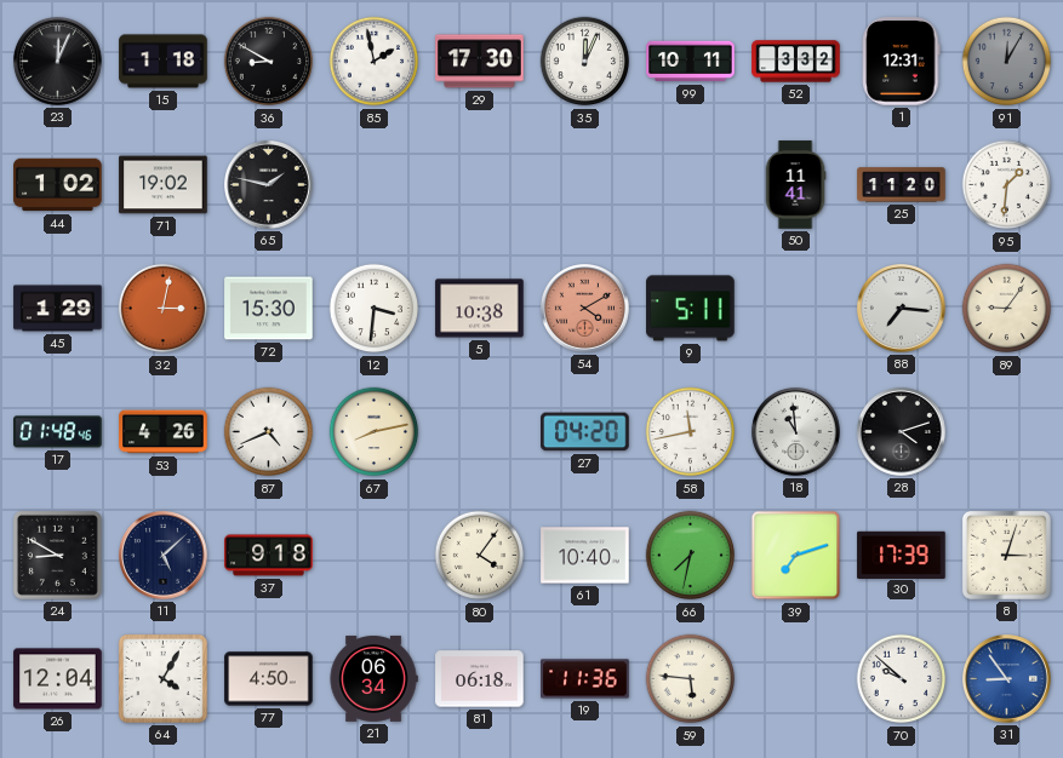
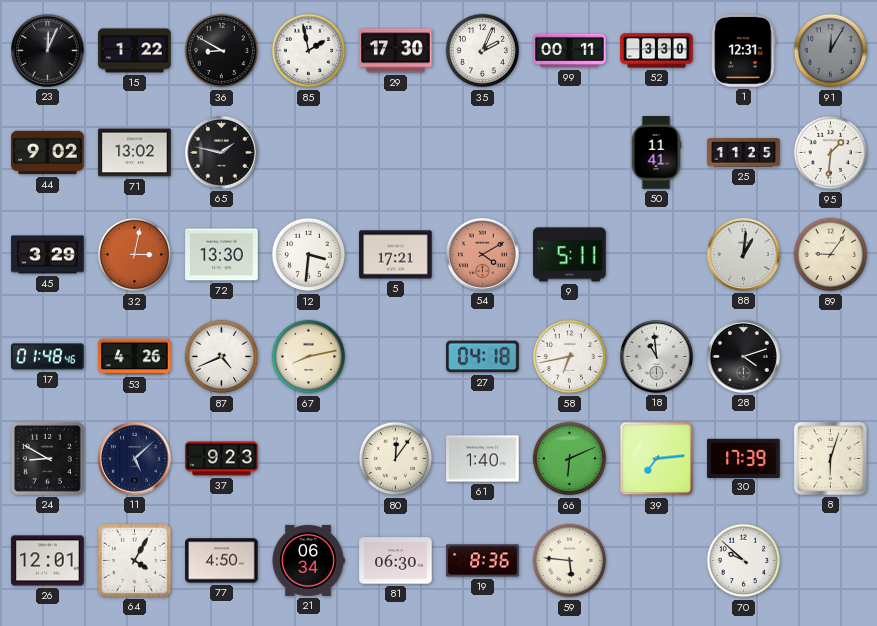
15: 1:18 -> 1:22
35: 12:04 -> 2:04
99: 10:11 -> 00:11
52: 3:32 -> 3:30
44: 1:02 -> 9:02
71: 19:02 -> 13:02
25: 11:20 -> 11:25
45: 1:29 -> 3:29
72: 15:30 -> 13:30
5: 10:38 -> 17:21
88: 7:16 -> 1:01
27: 04:20 -> 04:18
58: 11:43 -> 6:43
37: 9:18 -> 9:23
80: 4:06 -> 12:06
61: 10:40 -> 1:40
66: 7:32 -> 6:11
39: 7:12 -> 7:14
8: 3:03 -> 6:03
26: 12:04 -> 12:01
81: 06:18 -> 06:30
19: 11:36 -> 8:36
31: 8:54 -> none
